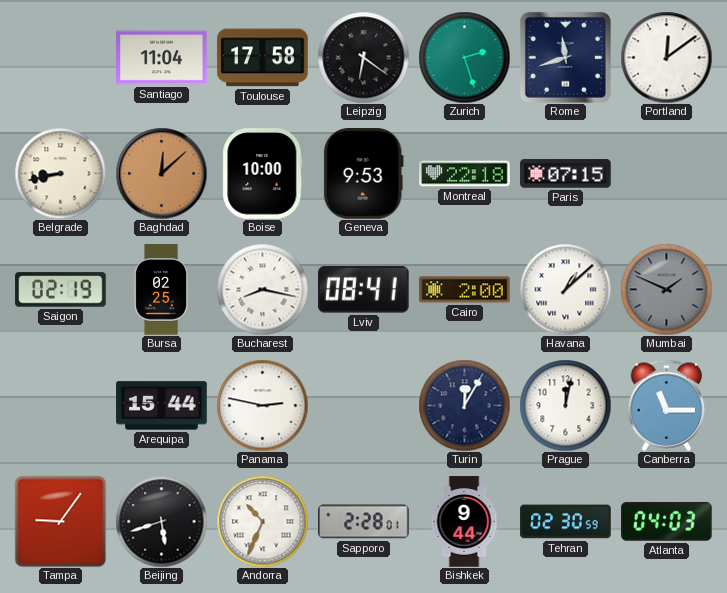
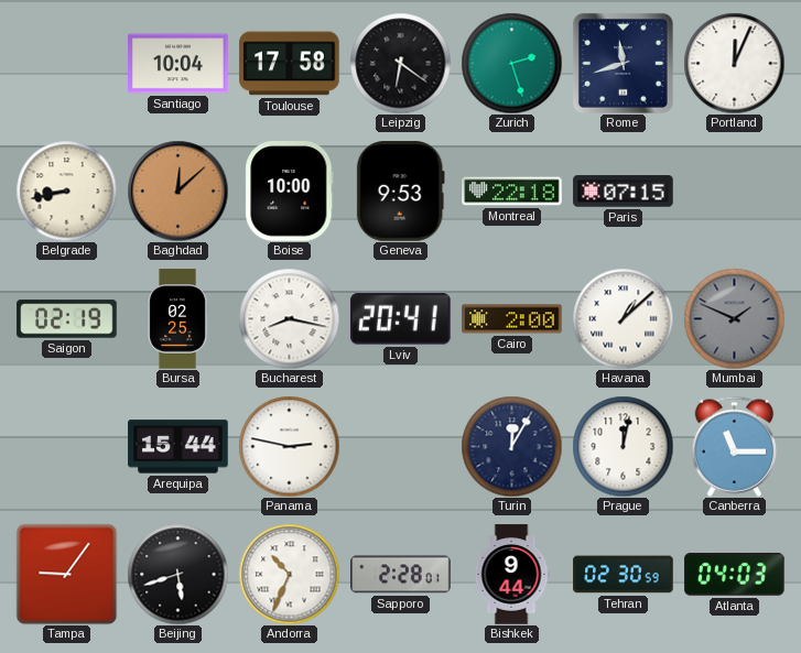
Santiago: 11:04 -> 10:04
Portland: 12:09 -> 12:04
Lviv: 08:41 -> 20:41
